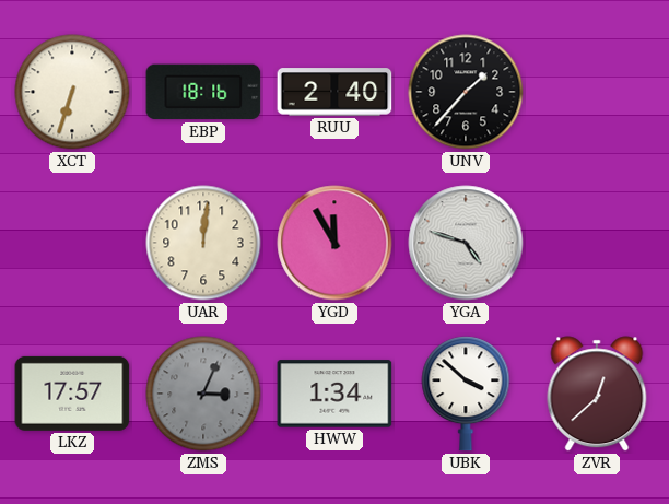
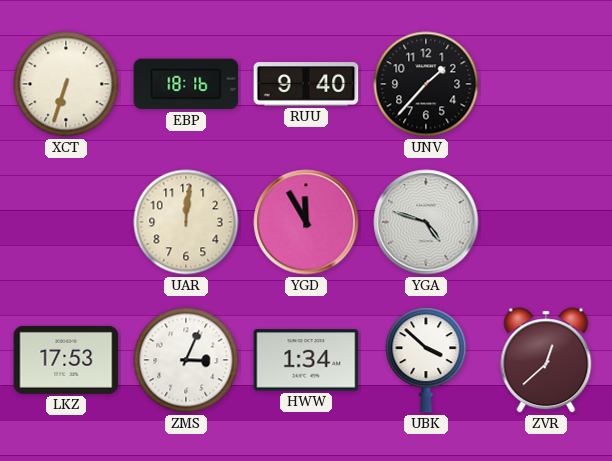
RUU: 2:40 -> 9:40
LKZ: 17:57 -> 17:53
ZMS dial: grey -> white
